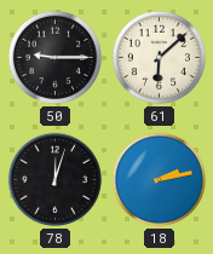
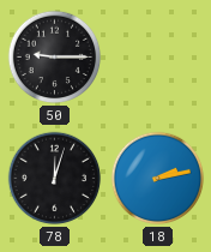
61: 6:08 -> none
